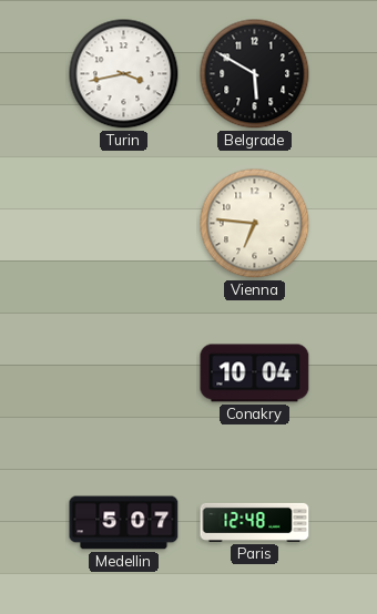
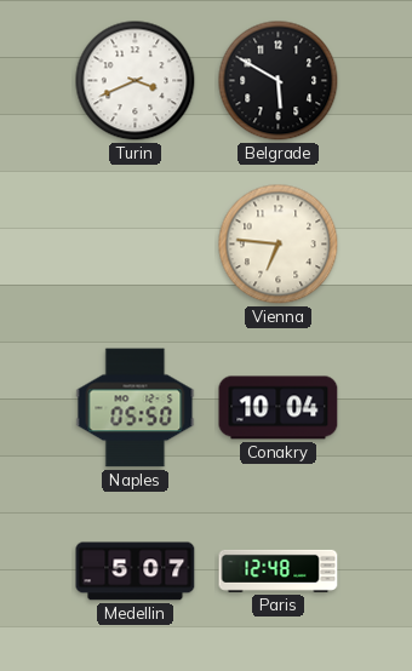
Turin: 3:43 -> 3:41
Naples: none -> 05:50
